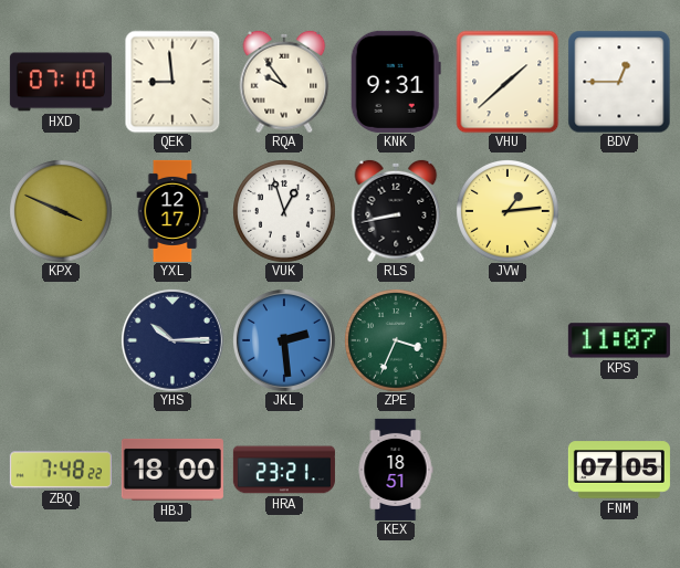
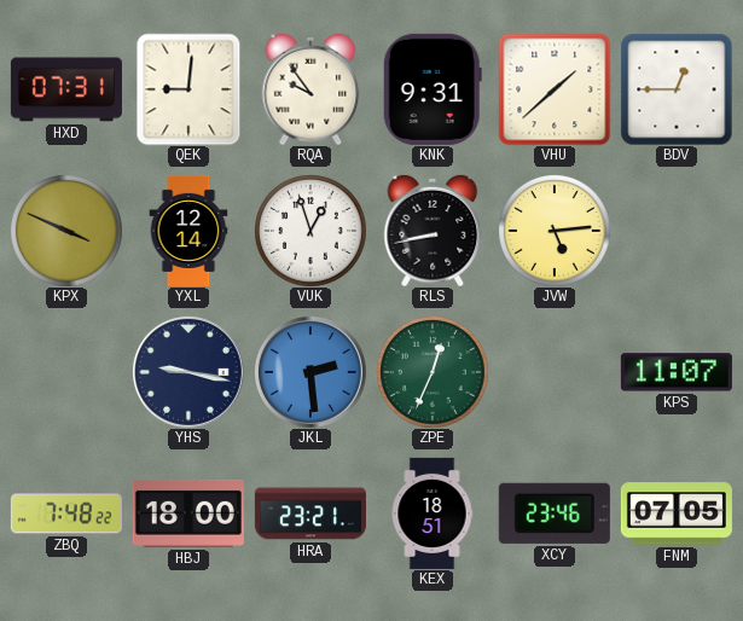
HXD: 07:10 -> 07:31
QEK: 8:59 -> 9:01
YXL: 12:17 -> 12:14
JVW: 1:14 -> 5:14
YHS: 10:15 -> 9:17
ZPE: 3:34 -> 12:34
XCY: none -> 23:46
